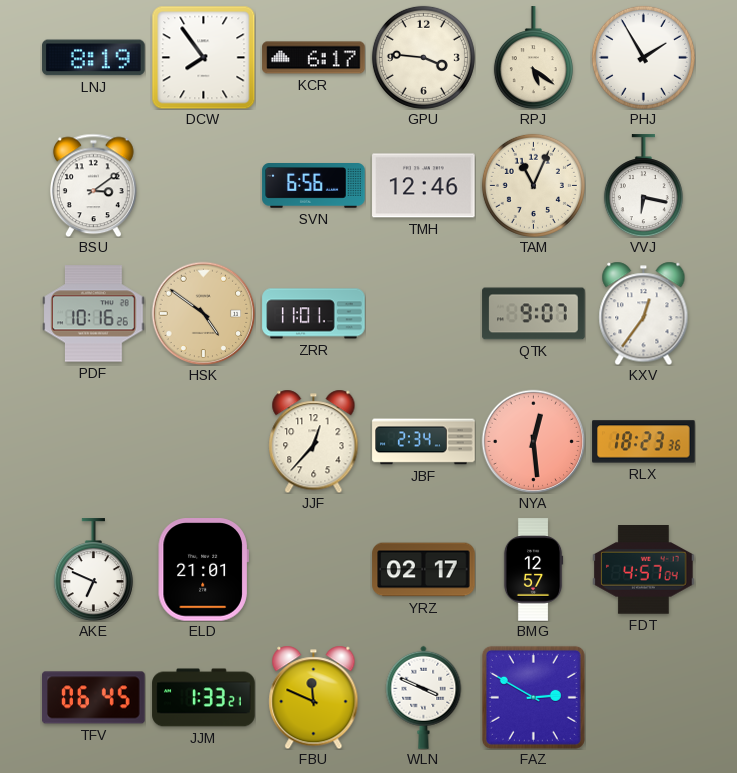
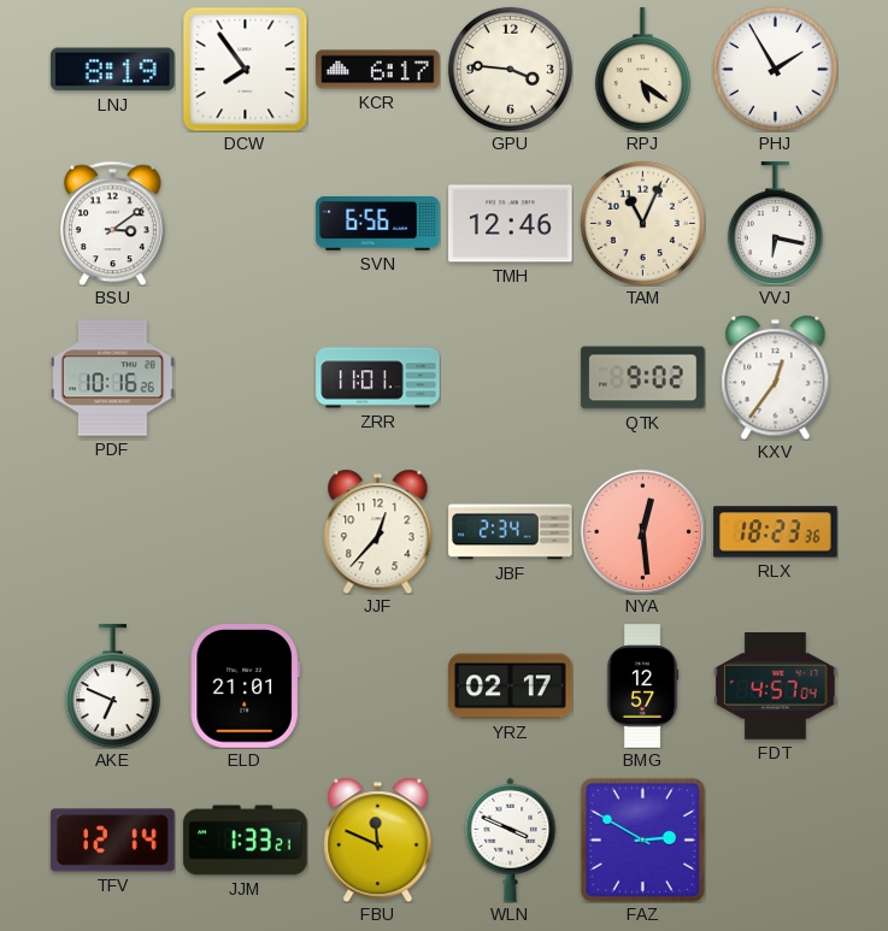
HSK: 4:51 -> none
QTK: 9:07 -> 9:02
TFV: 06:45 -> 12:14
